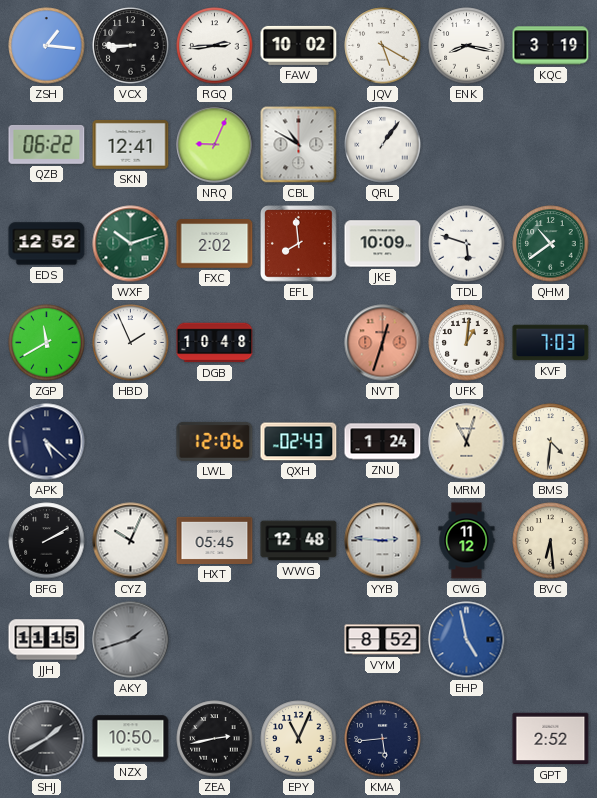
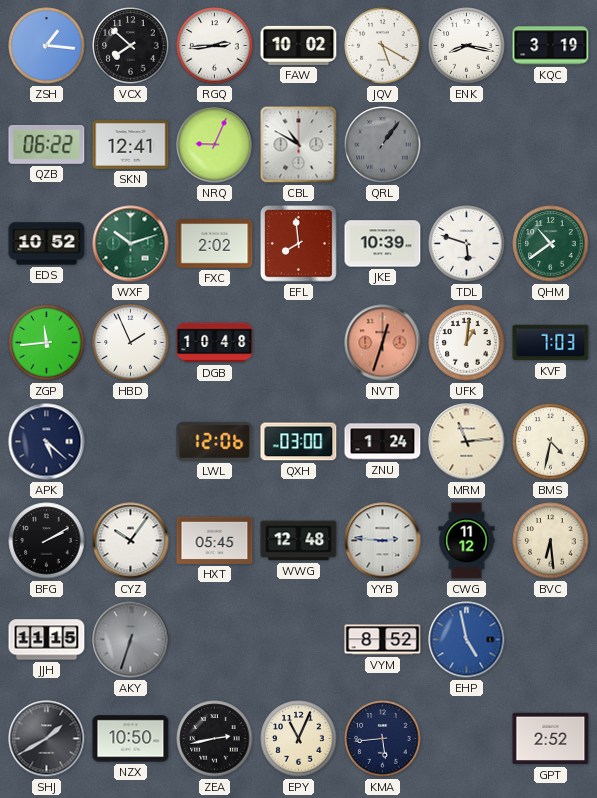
VCX: 8:45 -> 7:52
QRL dial: white -> grey
EDS: 12:52 -> 10:52
JKE: 10:09 -> 10:39
ZGP: 11:40 -> 11:44
QXH: 02:43 -> 03:00
MRM: 11:03 -> 11:14
BMS: 4:31 -> 4:32
CYZ: 10:04 -> 10:06
AKY: 1:42 -> 6:33
